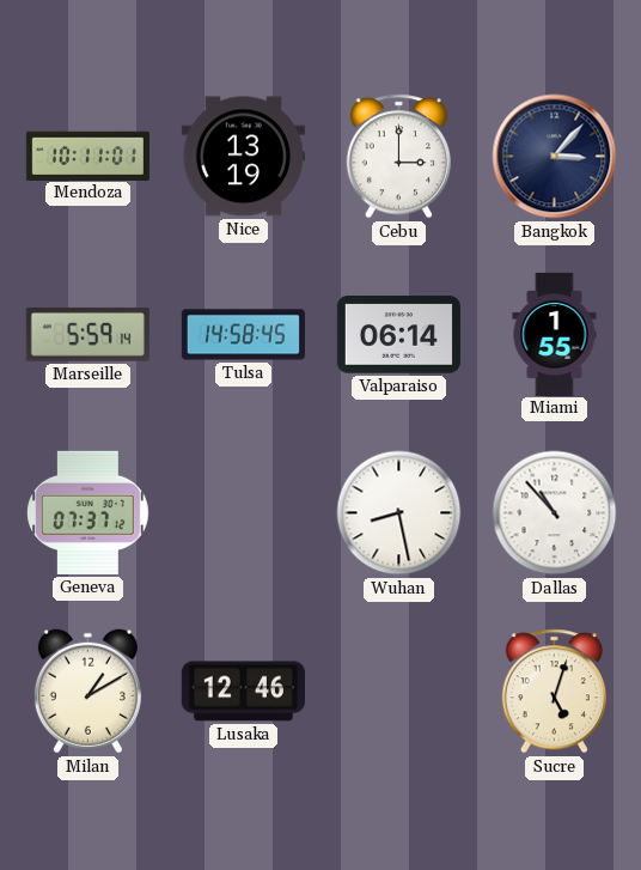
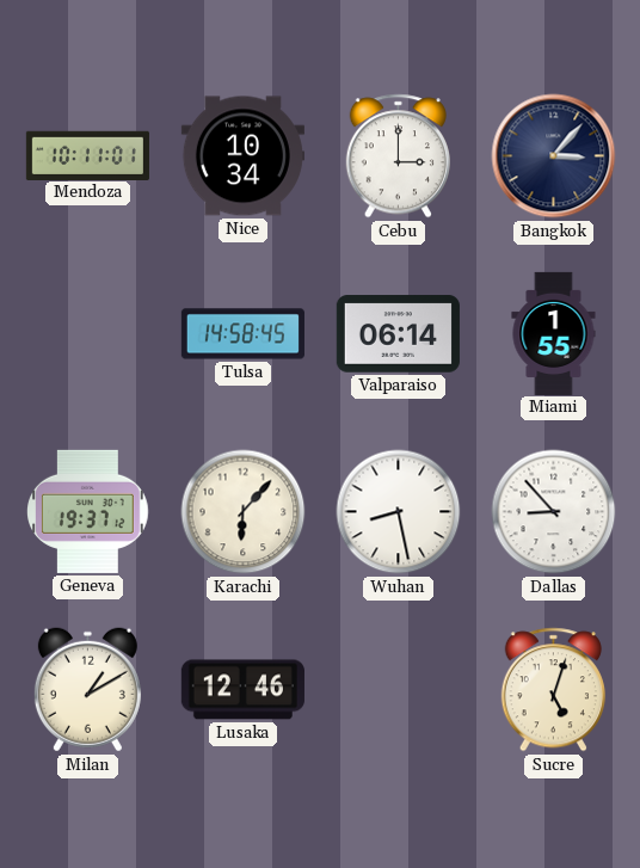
Nice: 13:19 -> 10:34
Marseille: 5:59 -> none
Geneva: 07:37 -> 19:37
Karachi: none -> 6:07
Dallas: 10:53 -> 8:53
